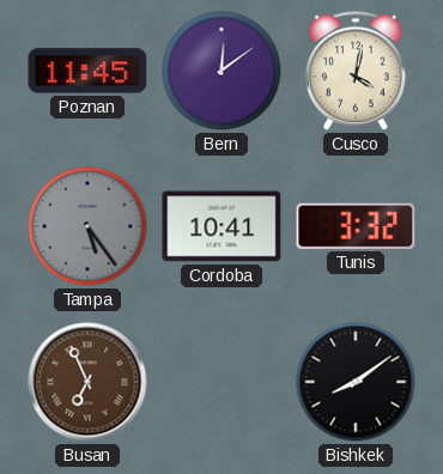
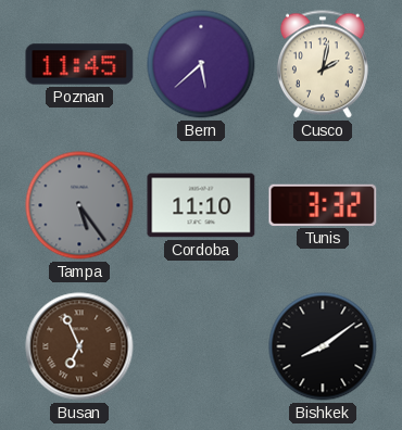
Bern: 12:09 -> 5:38
Cusco: 4:02 -> 2:02
Cordoba: 10:41 -> 11:10
